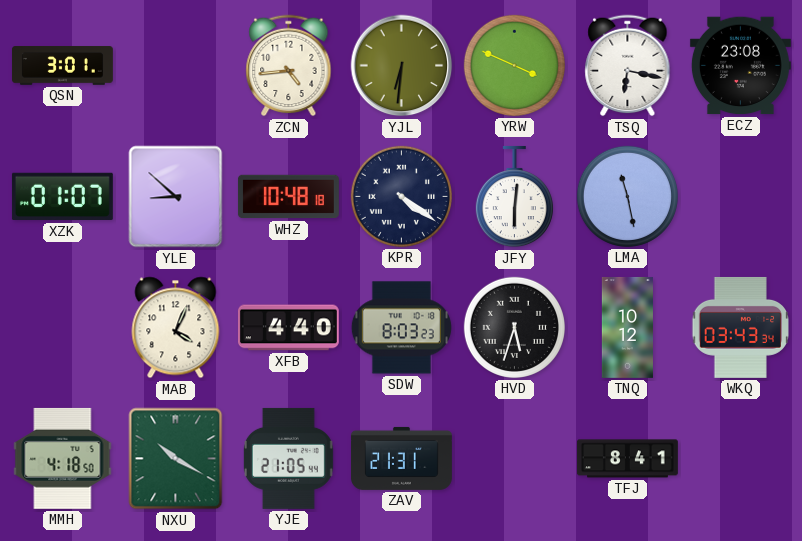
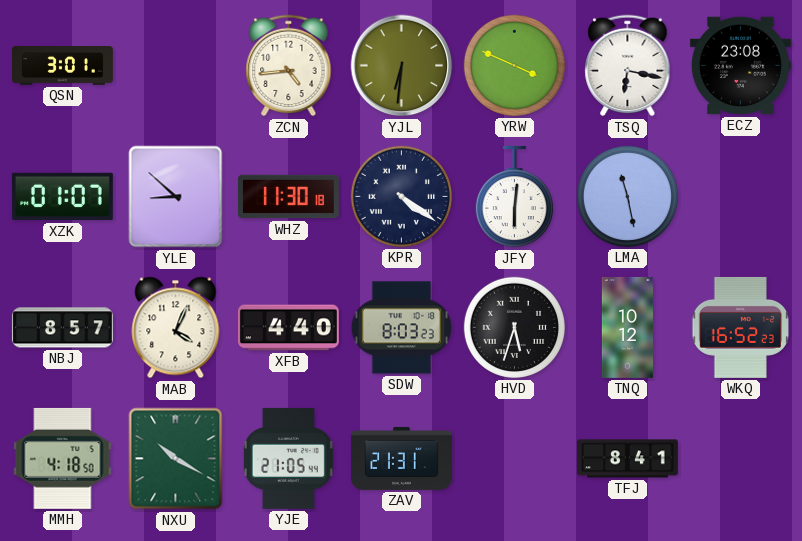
WHZ: 10:48 -> 11:30
NBJ: none -> 8:57
WKQ: 03:43 -> 16:52
